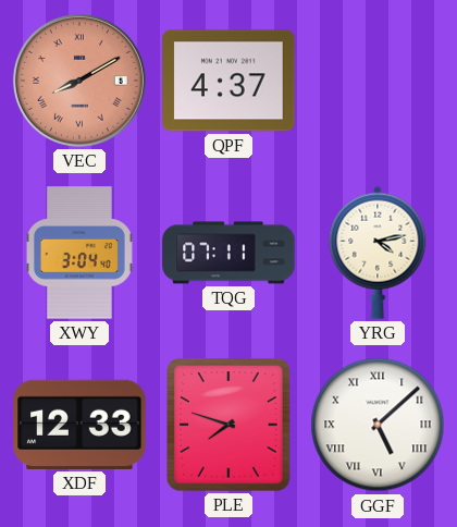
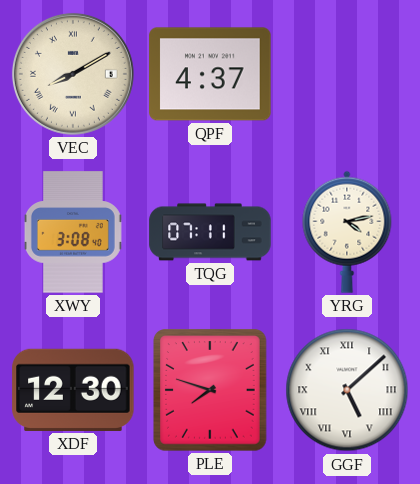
VEC dial: salmon -> cream
XWY: 3:04 -> 3:08
XDF: 12:33 -> 12:30
